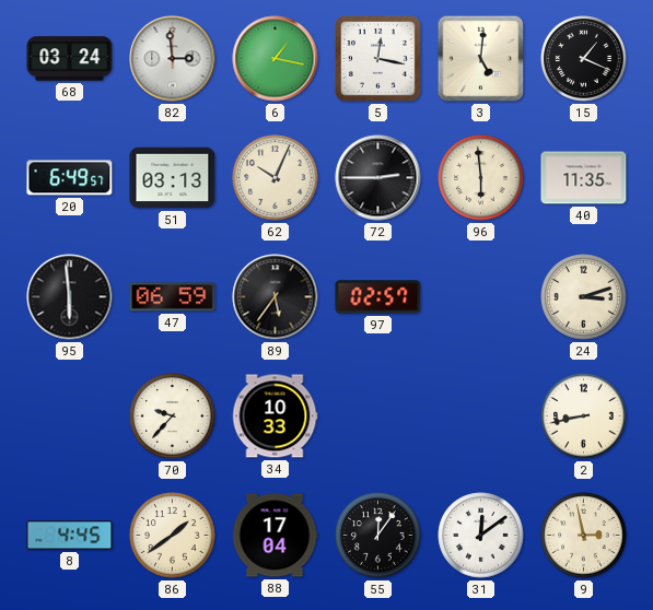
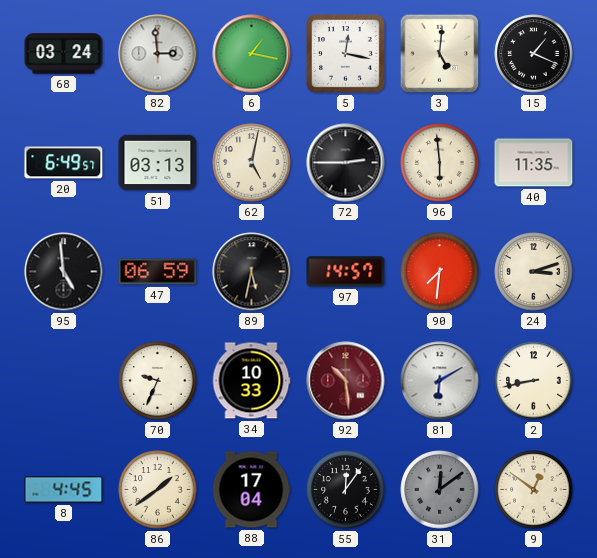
62: 10:04 -> 5:02
95: 5:59 -> 4:59
89: 5:36 -> 5:32
97: 02:57 -> 14:57
90: none -> 7:31
70: 9:37 -> 9:34
92: none -> 10:29
81: none -> 6:10
31 dial: white -> grey
9: 2:58 -> 12:51
